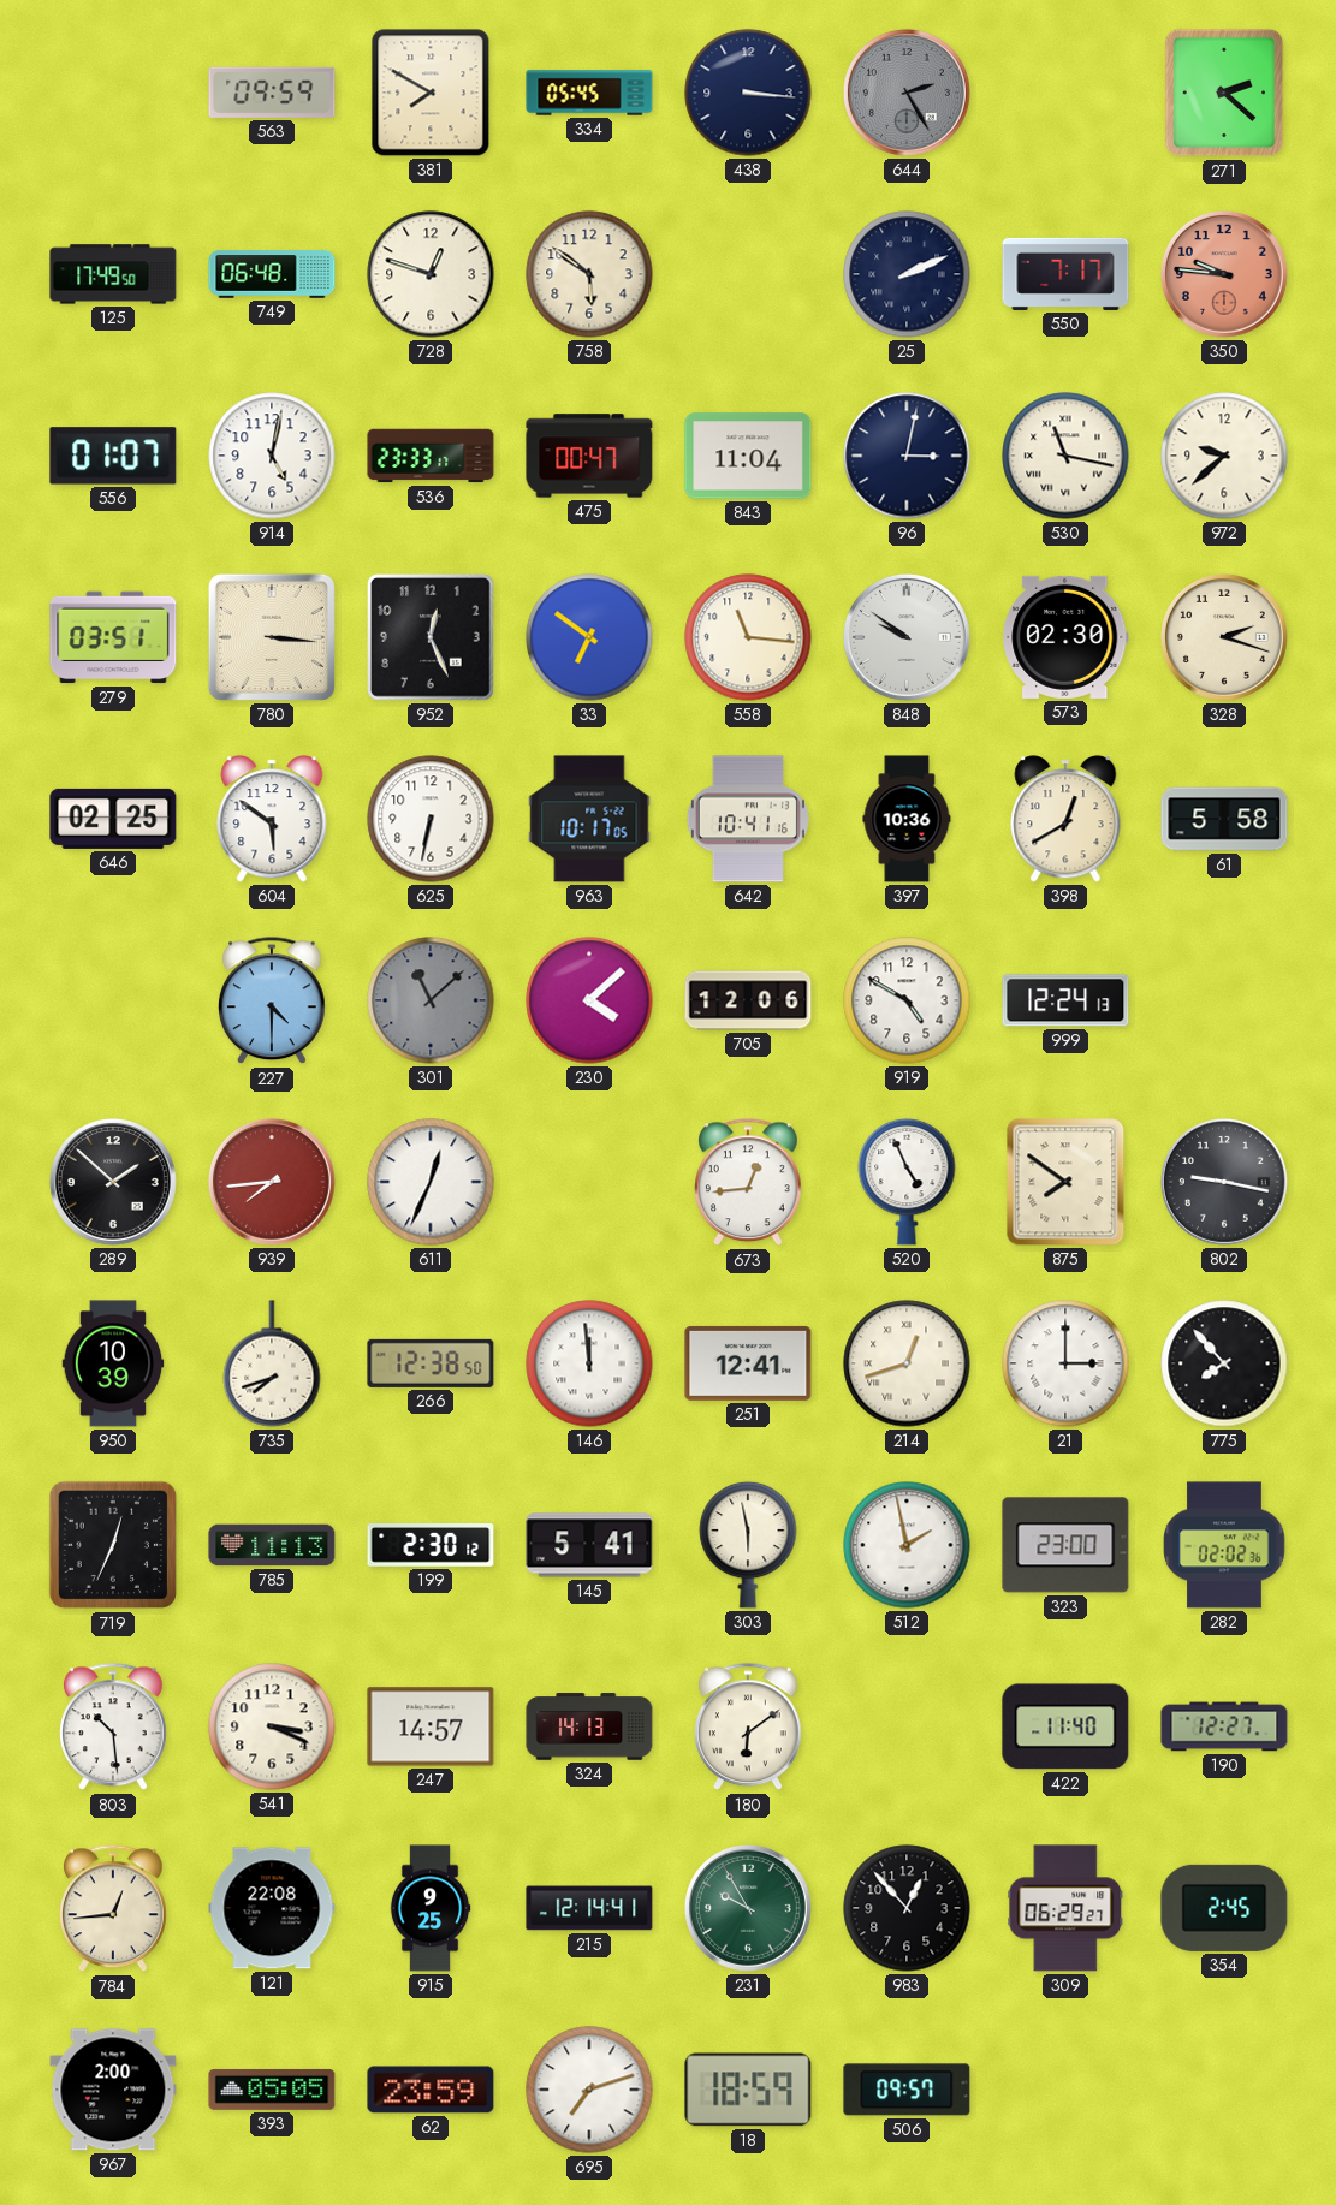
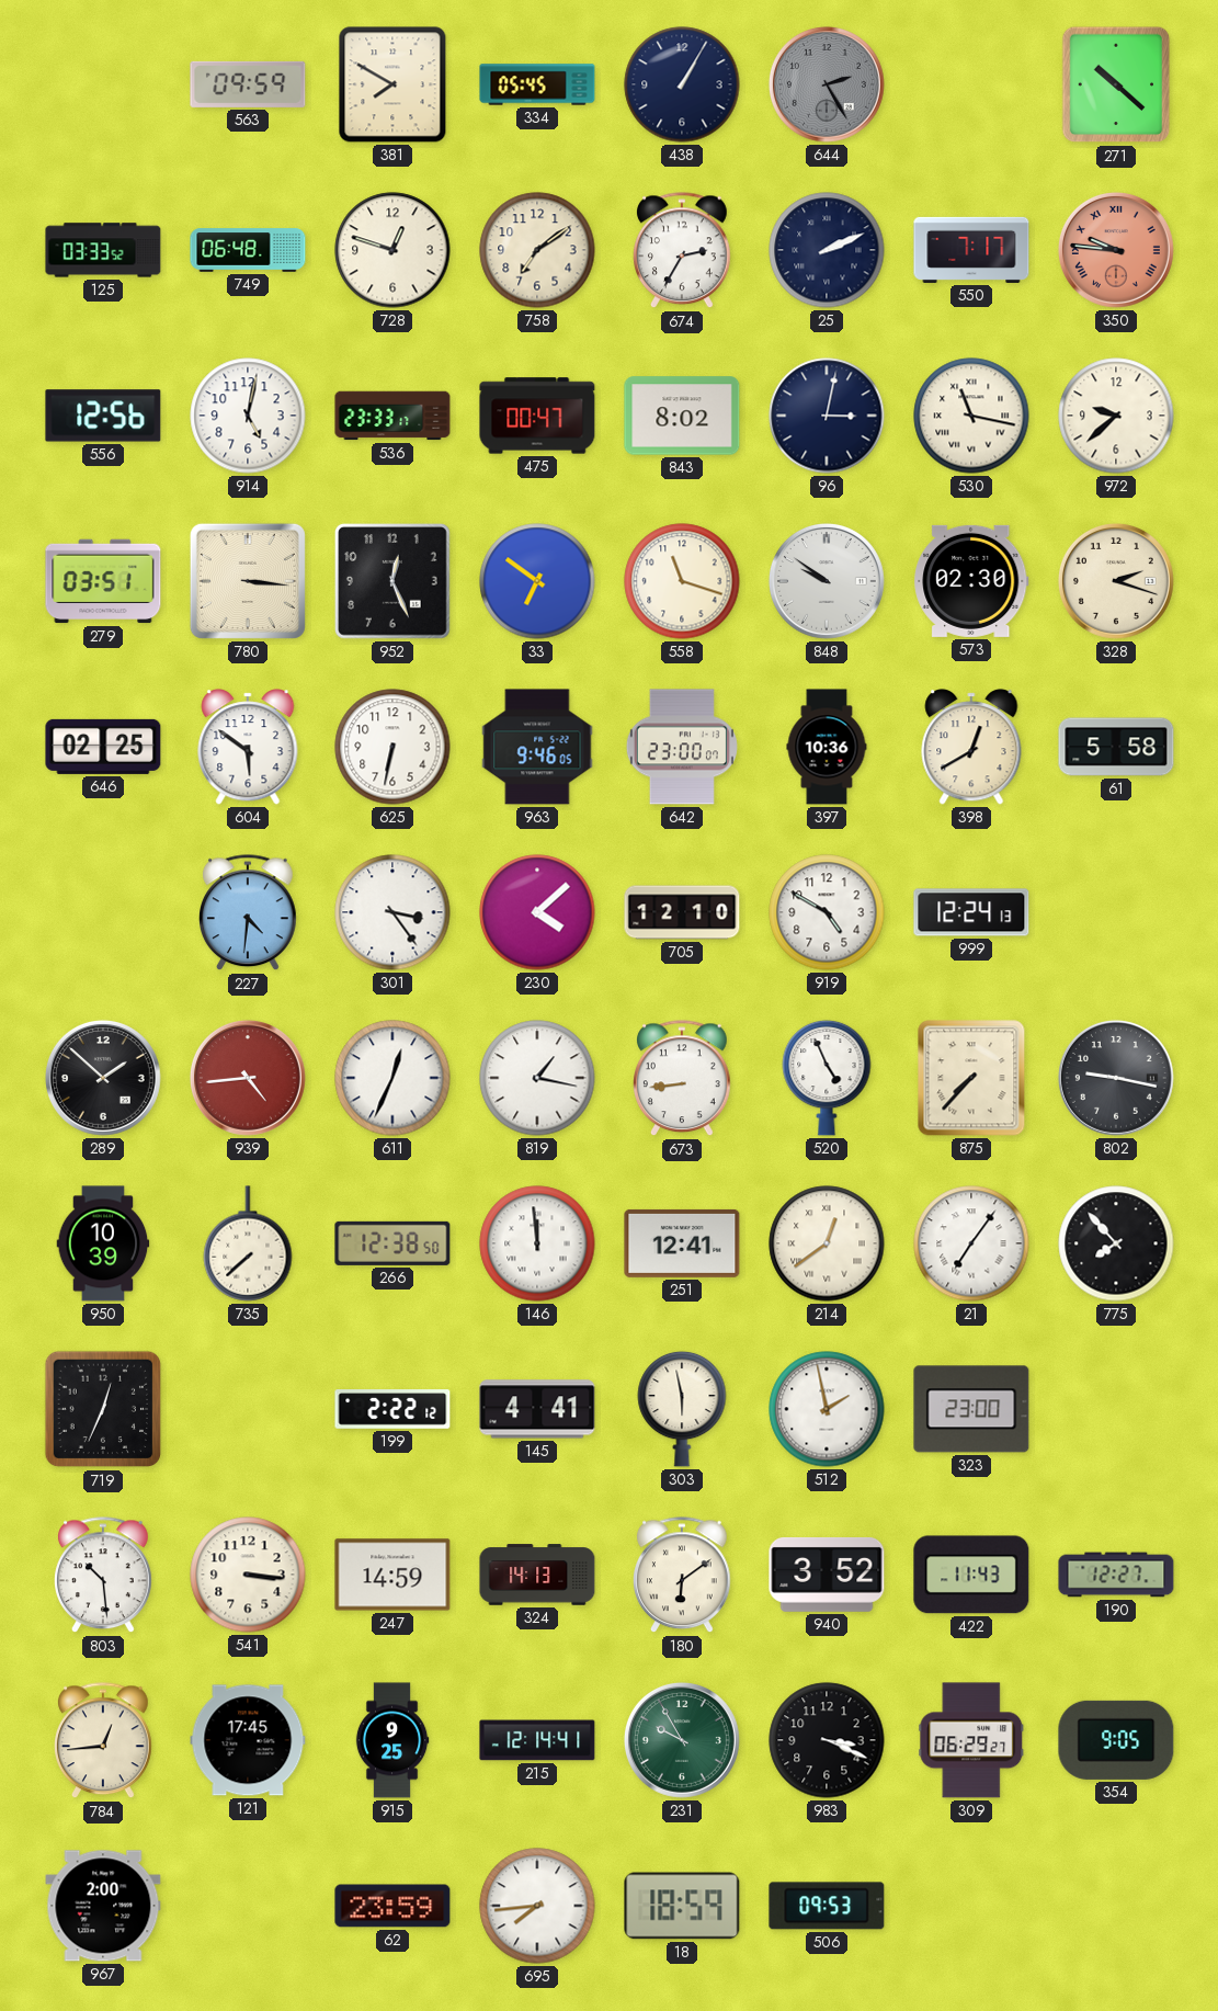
438: 3:16 -> 1:05
271: 2:22 -> 10:22
125: 17:49 -> 03:33
758: 5:51 -> 7:09
674: none -> 2:35
350 numerals: Arabic -> Roman
556: 01:07 -> 12:56
843: 11:04 -> 8:02
558: 11:16 -> 11:18
963: 10:17 -> 9:46
642: 10:41 -> 23:00
227: 4:30 -> 4:31
301: 11:08 -> 3:24
301 dial: grey -> white
705: 12:06 -> 12:10
939: 7:44 -> 4:44
819: none -> 1:17
673: 12:44 -> 8:44
875: 7:51 -> 7:37
735: 7:42 -> 7:38
214: 12:42 -> 12:39
21: 3:00 -> 7:06
785: 11:13 -> none
199: 2:30 -> 2:22
145: 5:41 -> 4:41
282: 02:02 -> none
541: 3:19 -> 3:16
247: 14:57 -> 14:59
940: none -> 3:52
422: 11:40 -> 11:43
121: 22:08 -> 17:45
983: 12:53 -> 3:19
354: 2:45 -> 9:05
393: 05:05 -> none
695: 7:12 -> 7:44
506: 09:57 -> 09:53
